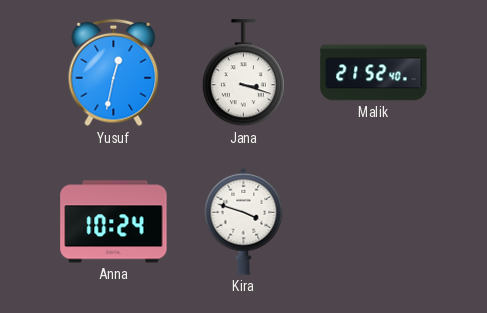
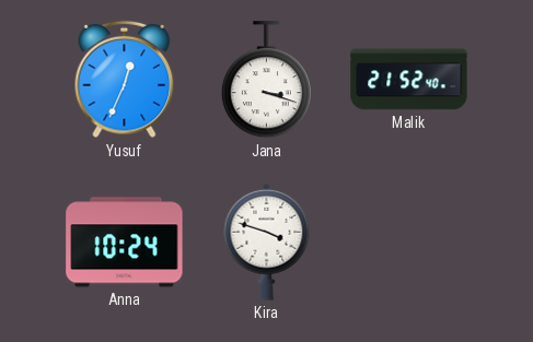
Yusuf: 12:32 -> 12:34
